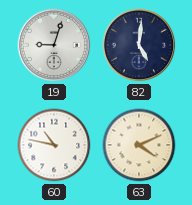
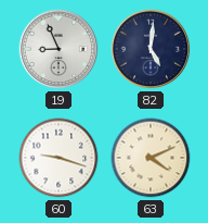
19: 9:03 -> 8:56
60: 10:47 -> 9:18
